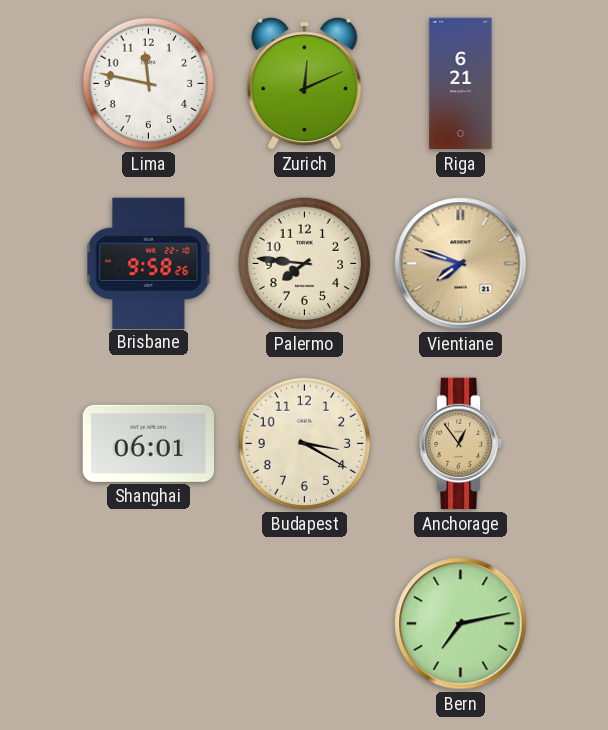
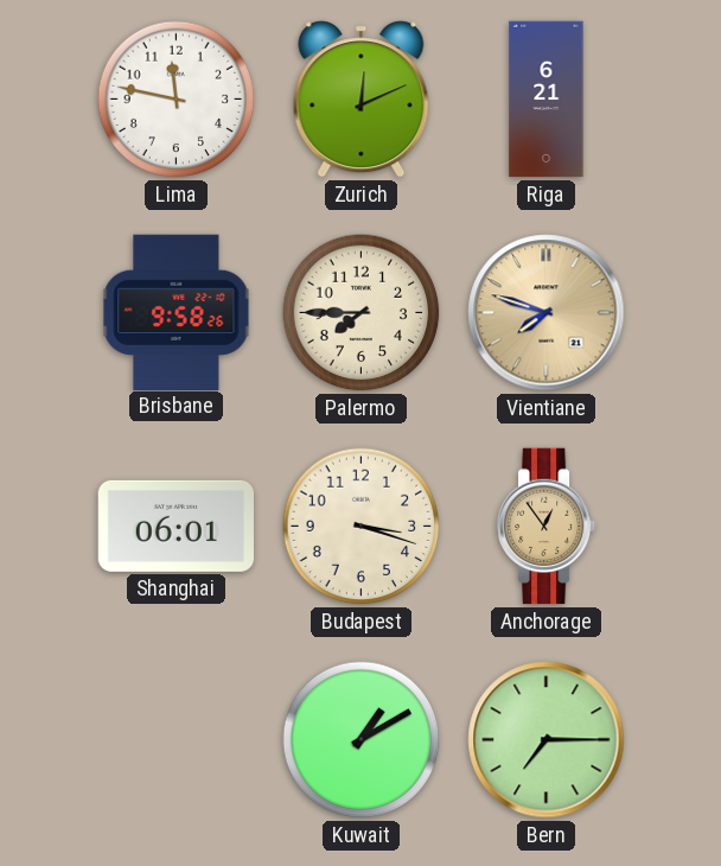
Palermo: 7:46 -> 7:45
Budapest: 3:20 -> 3:18
Kuwait: none -> 1:10
Bern: 7:13 -> 7:15
